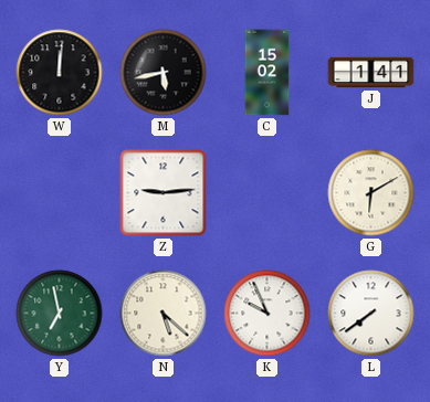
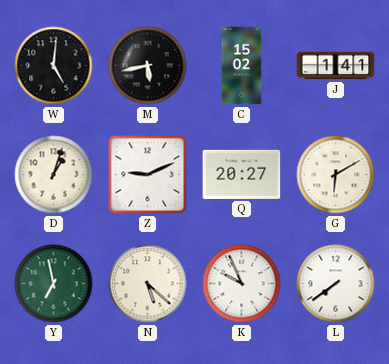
W: 12:01 -> 5:01
D: none -> 1:03
Z: 9:14 -> 9:11
Q: none -> 20:27
